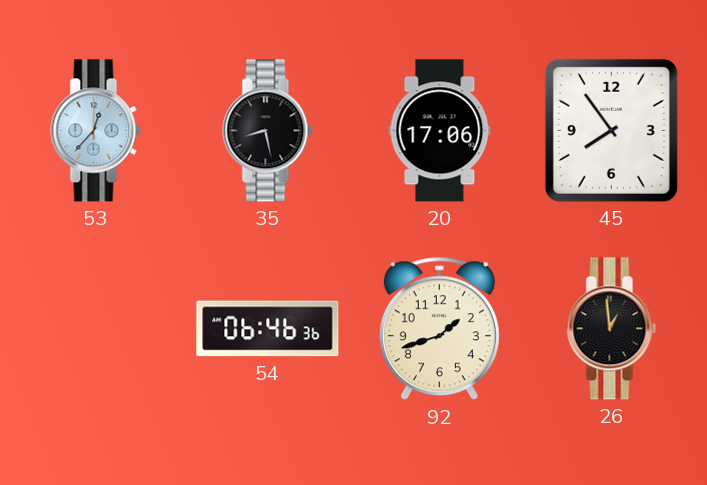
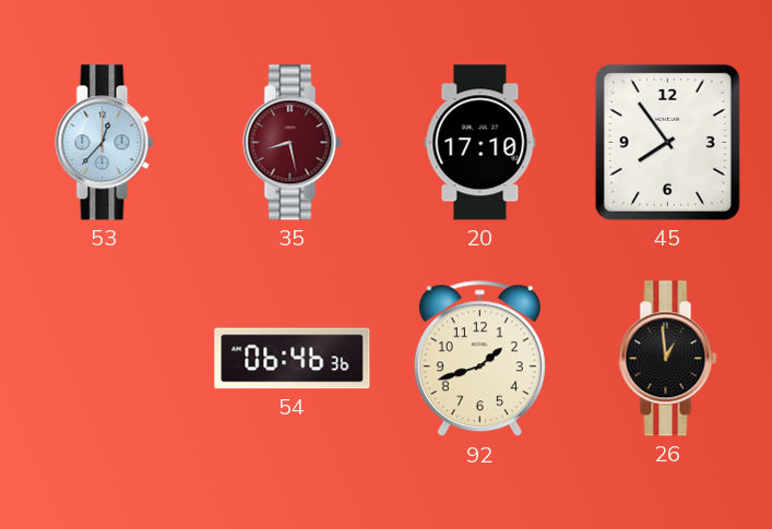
35 dial: black -> burgundy
20: 17:06 -> 17:10
